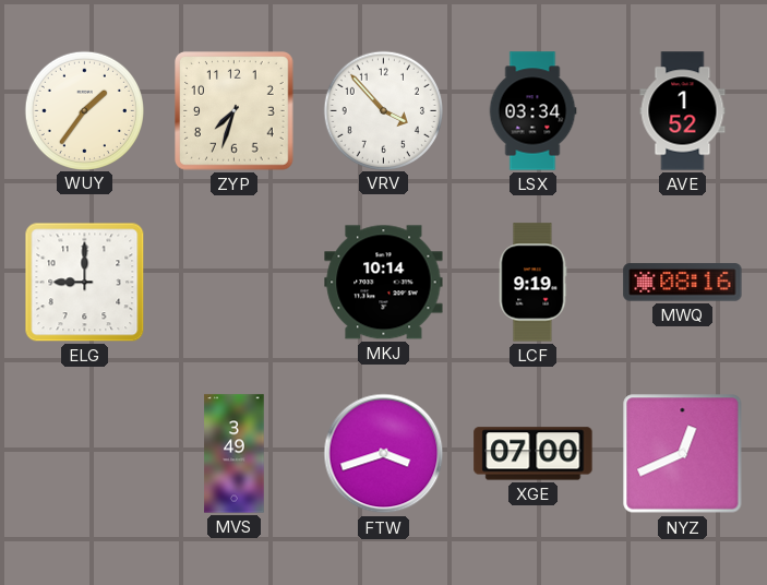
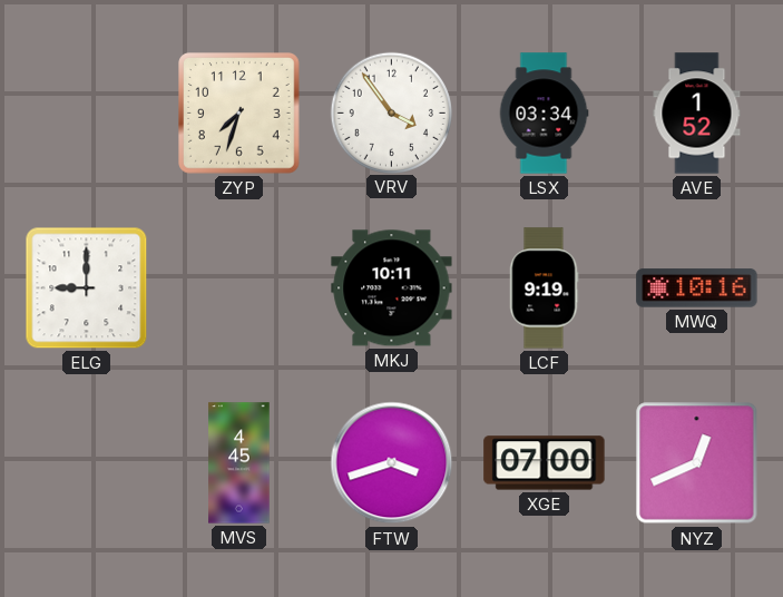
WUY: 1:36 -> none
VRV: 3:53 -> 3:54
MKJ: 10:14 -> 10:11
MWQ: 08:16 -> 10:16
MVS: 3:49 -> 4:45
